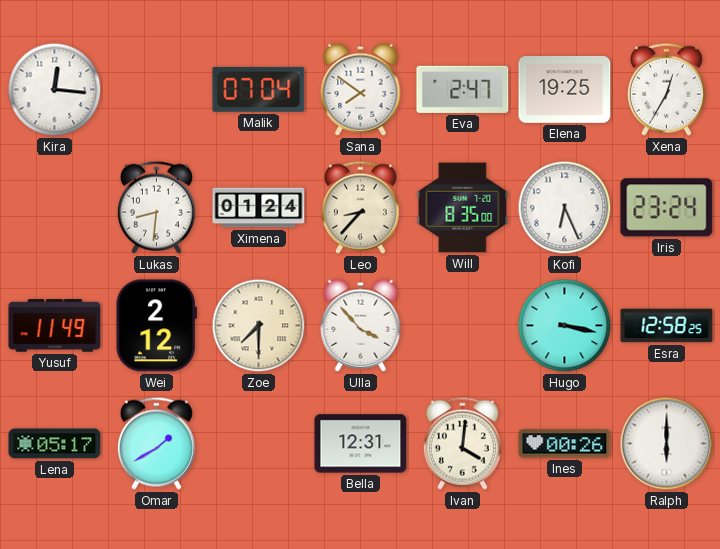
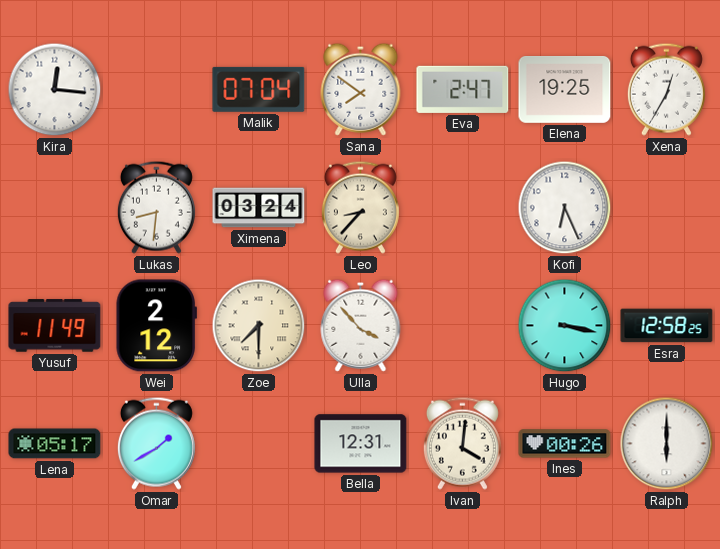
Ximena: 01:24 -> 03:24
Will: 8:35 -> none
Iris: 23:24 -> none
